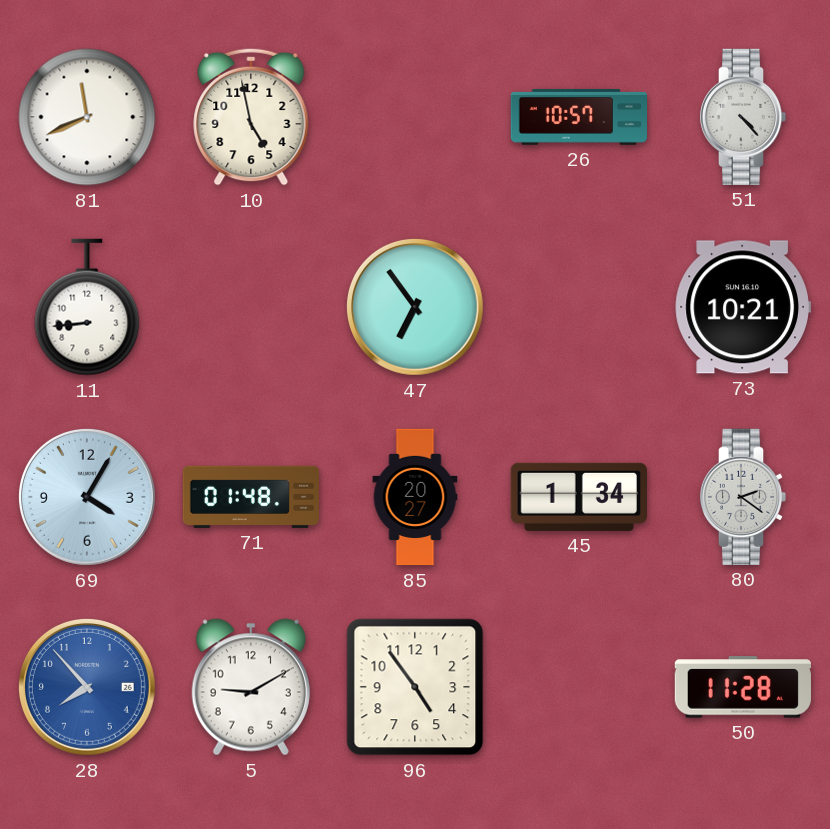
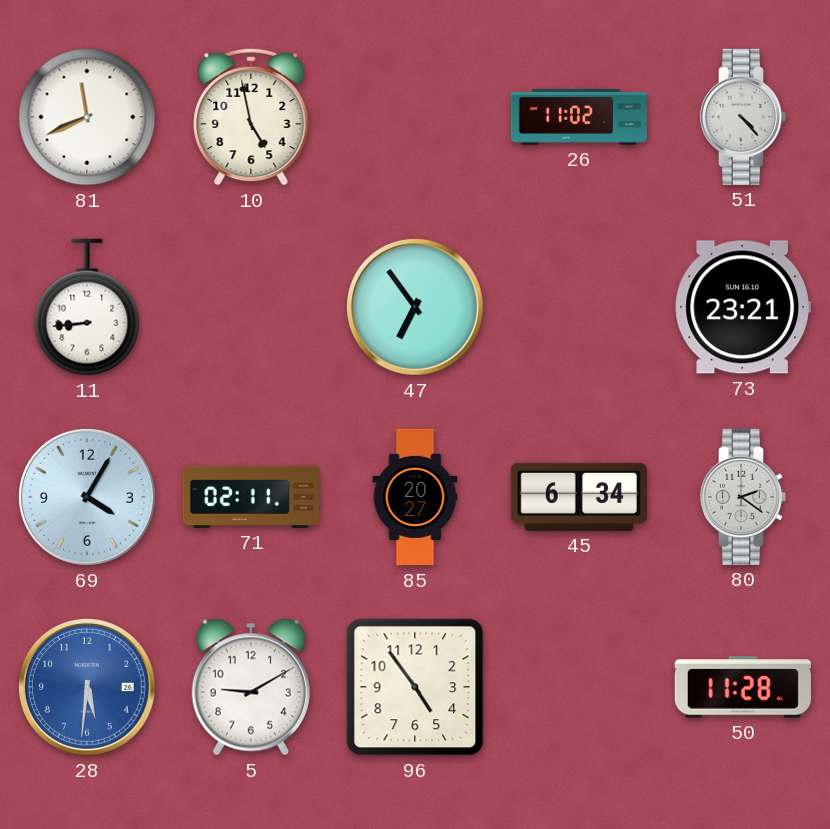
26: 10:57 -> 11:02
73: 10:21 -> 23:21
71: 01:48 -> 02:11
45: 1:34 -> 6:34
28: 7:53 -> 5:31
